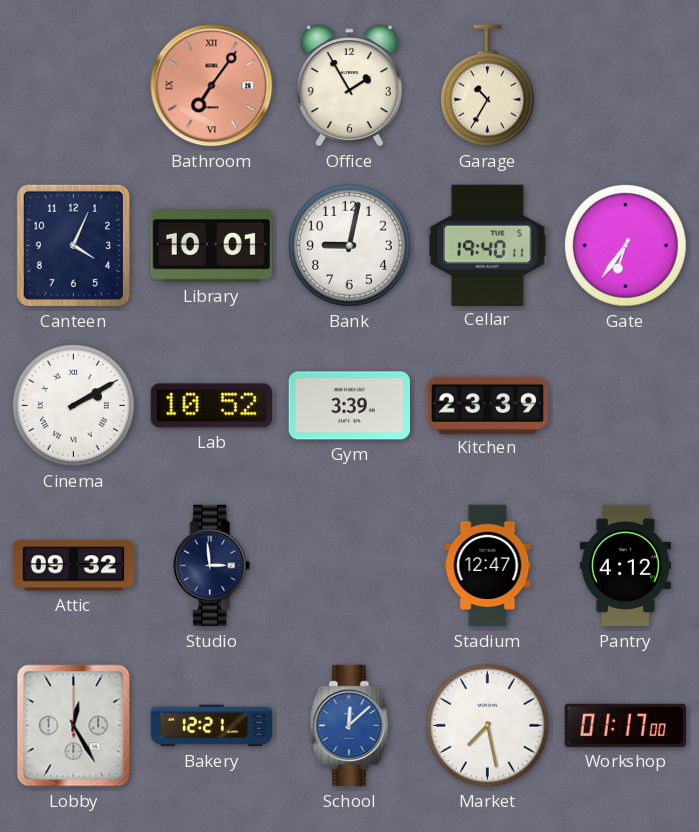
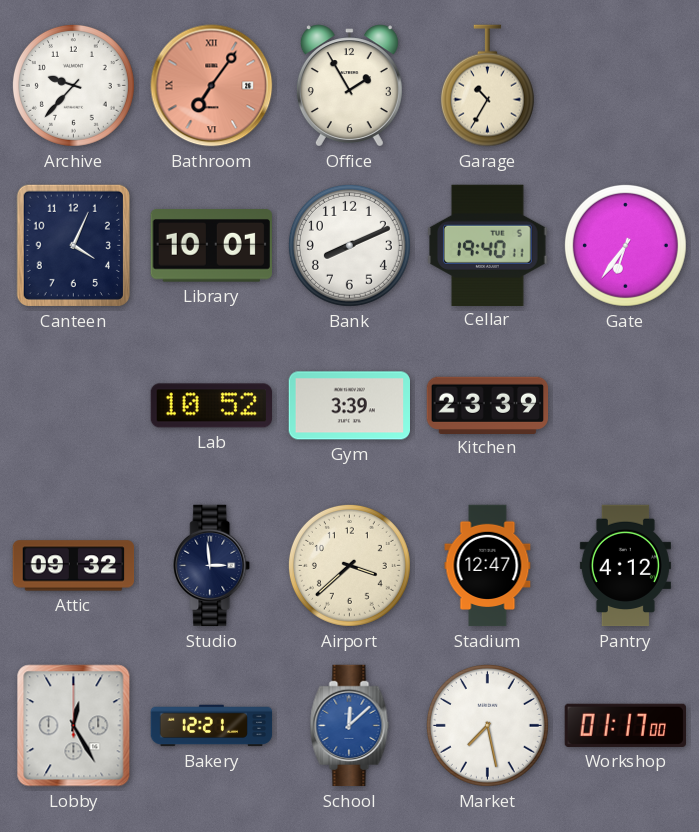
Archive: none -> 9:37
Bank: 9:02 -> 8:11
Cinema: 2:10 -> none
Airport: none -> 3:38
